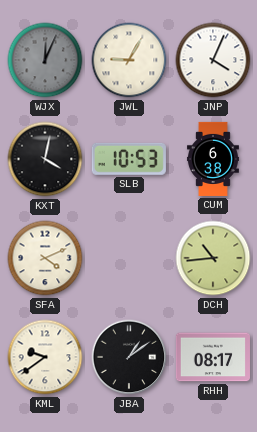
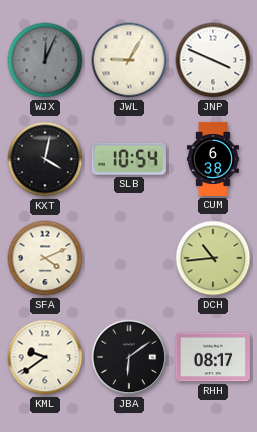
JNP: 4:04 -> 3:49
SLB: 10:53 -> 10:54
JBA: 1:09 -> 6:09
